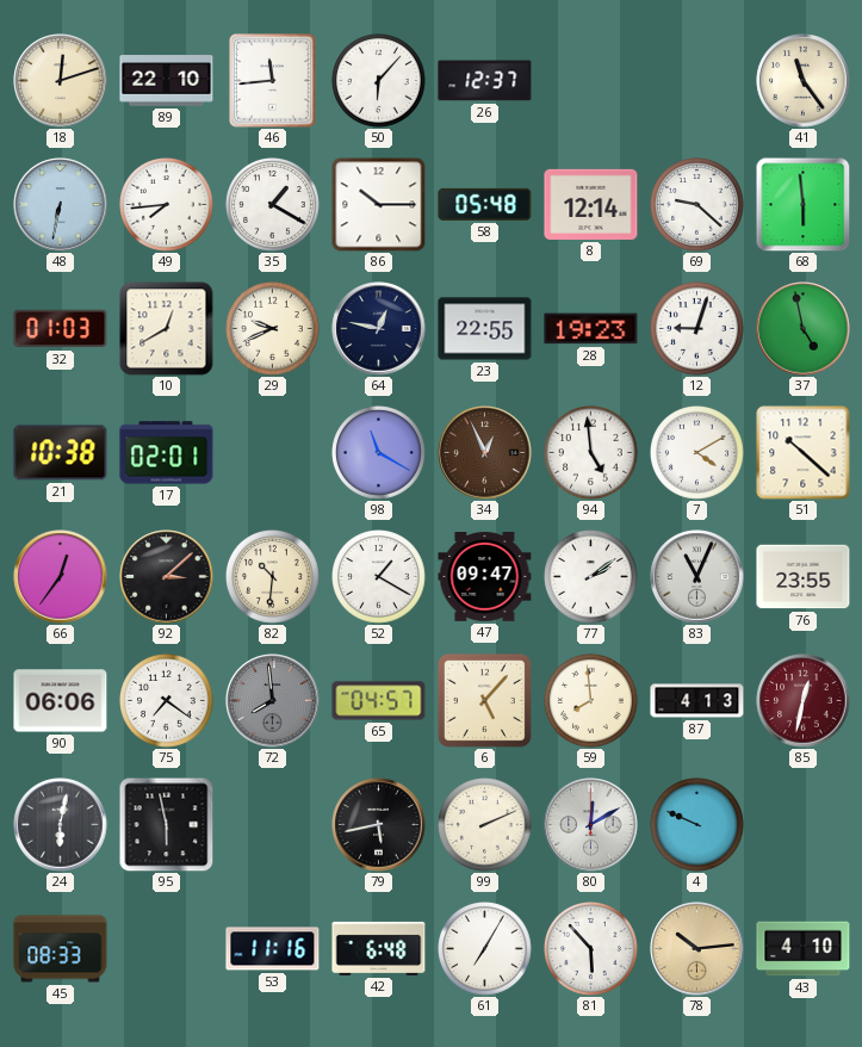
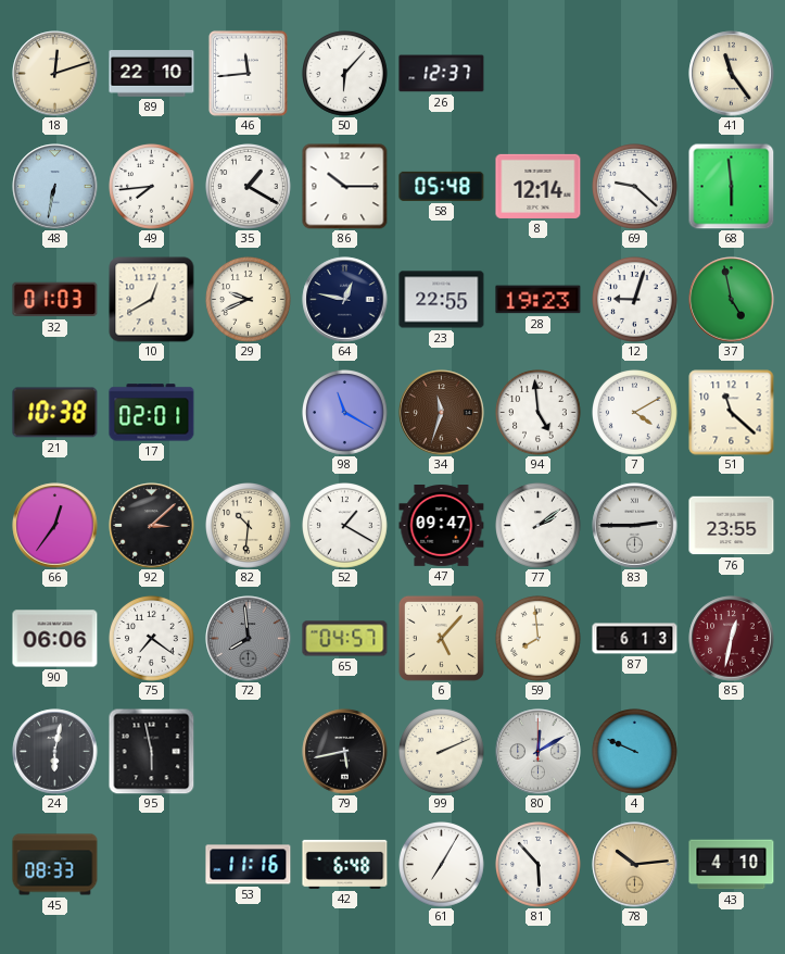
34: 12:56 -> 11:33
51: 10:22 -> 11:22
83: 11:04 -> 2:45
87: 4:13 -> 6:13
